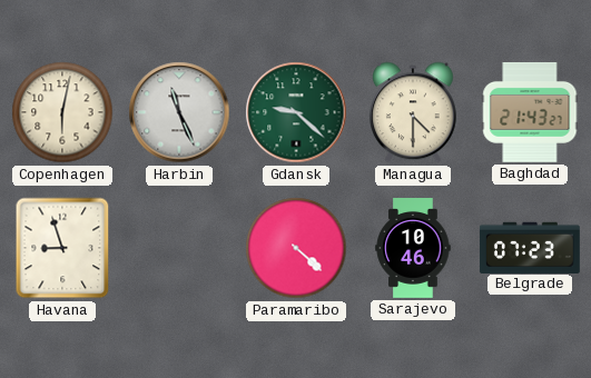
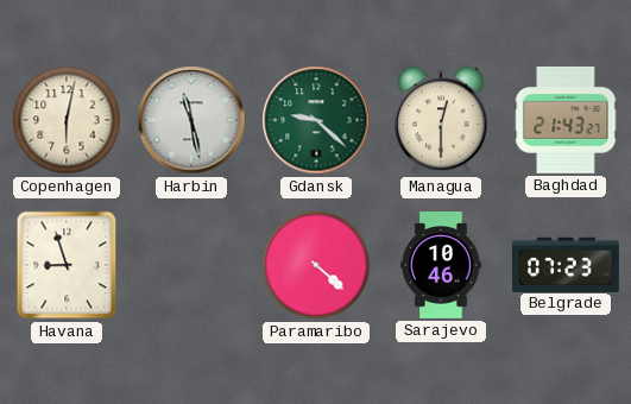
Harbin: 11:26 -> 11:28
Managua: 4:30 -> 12:30
